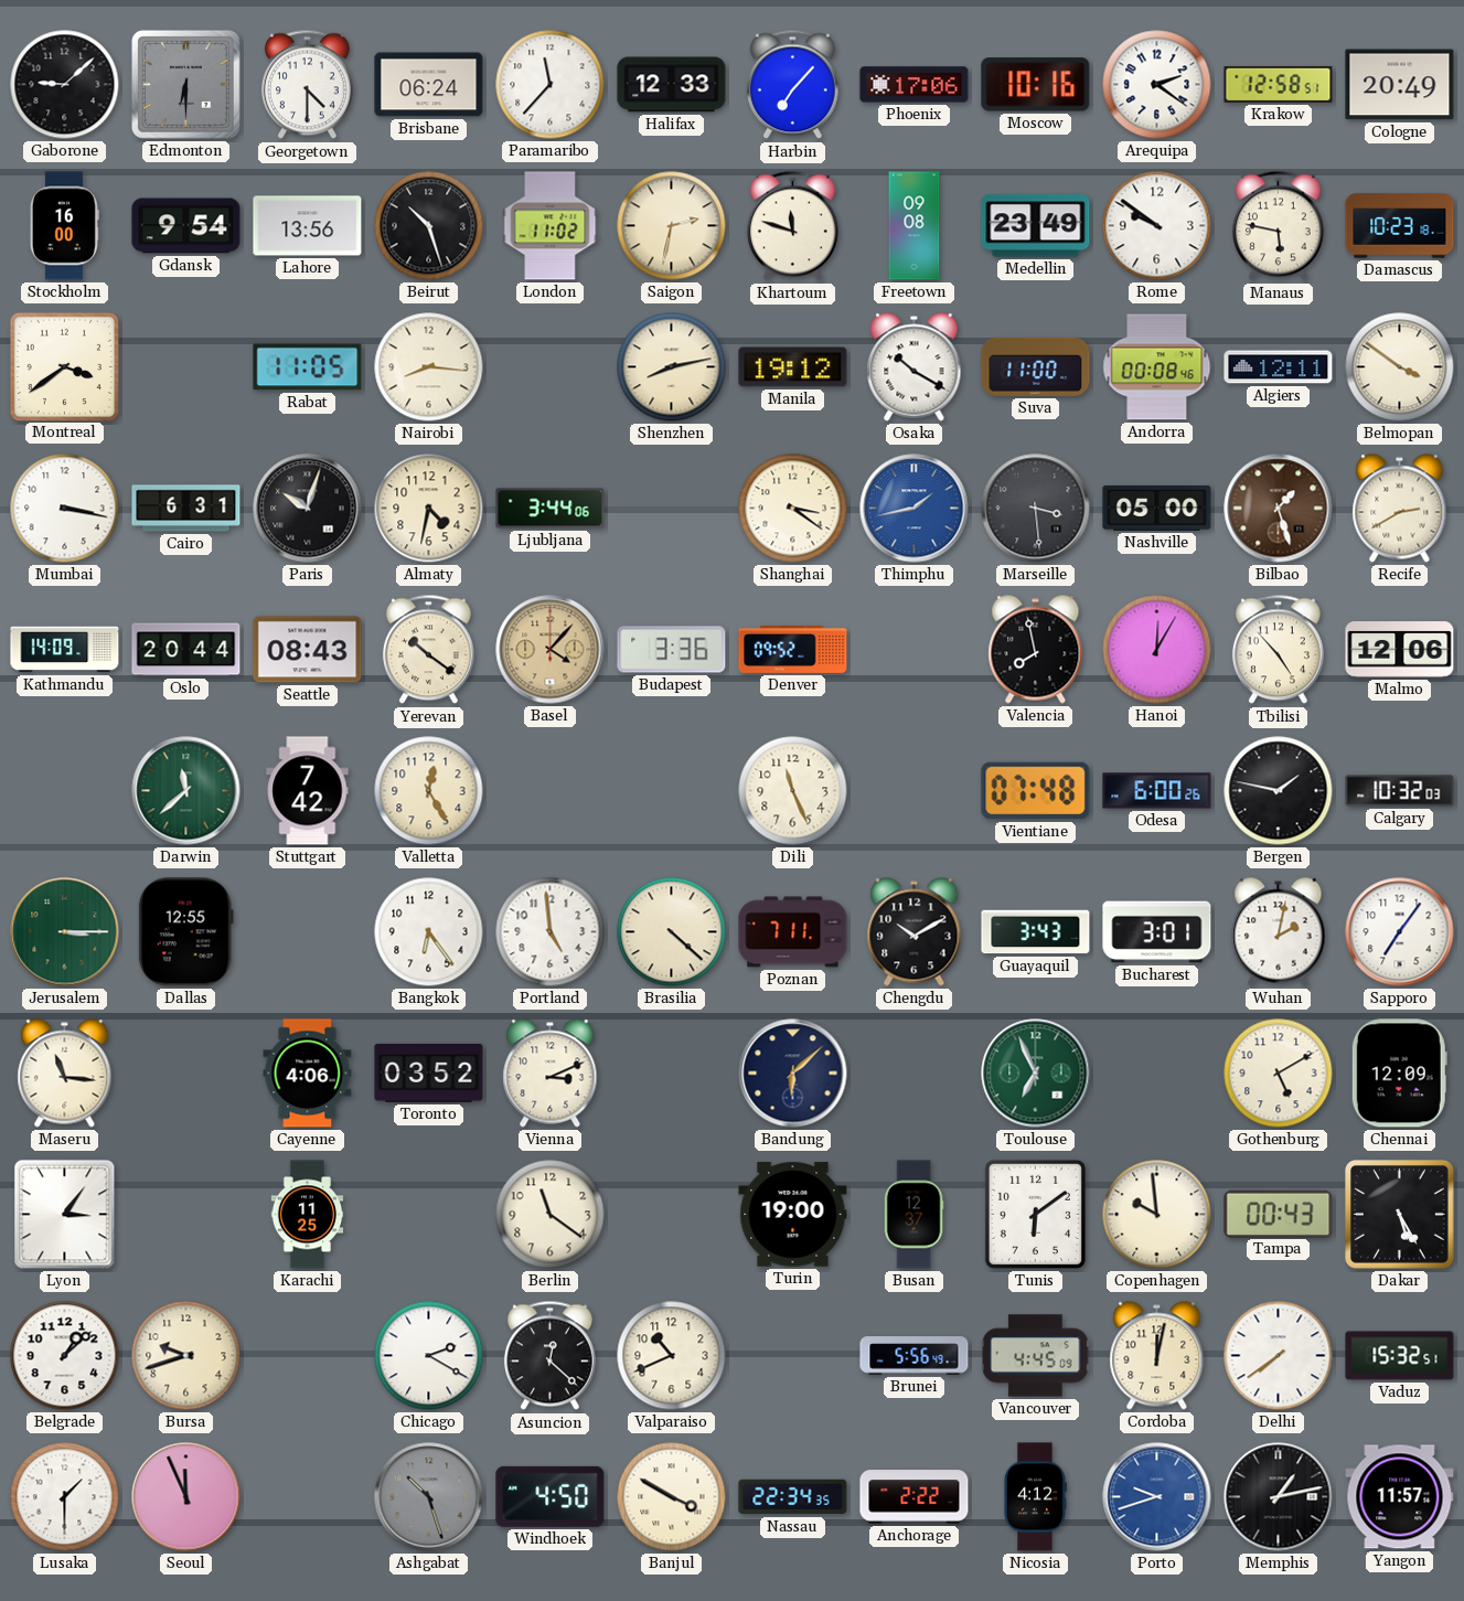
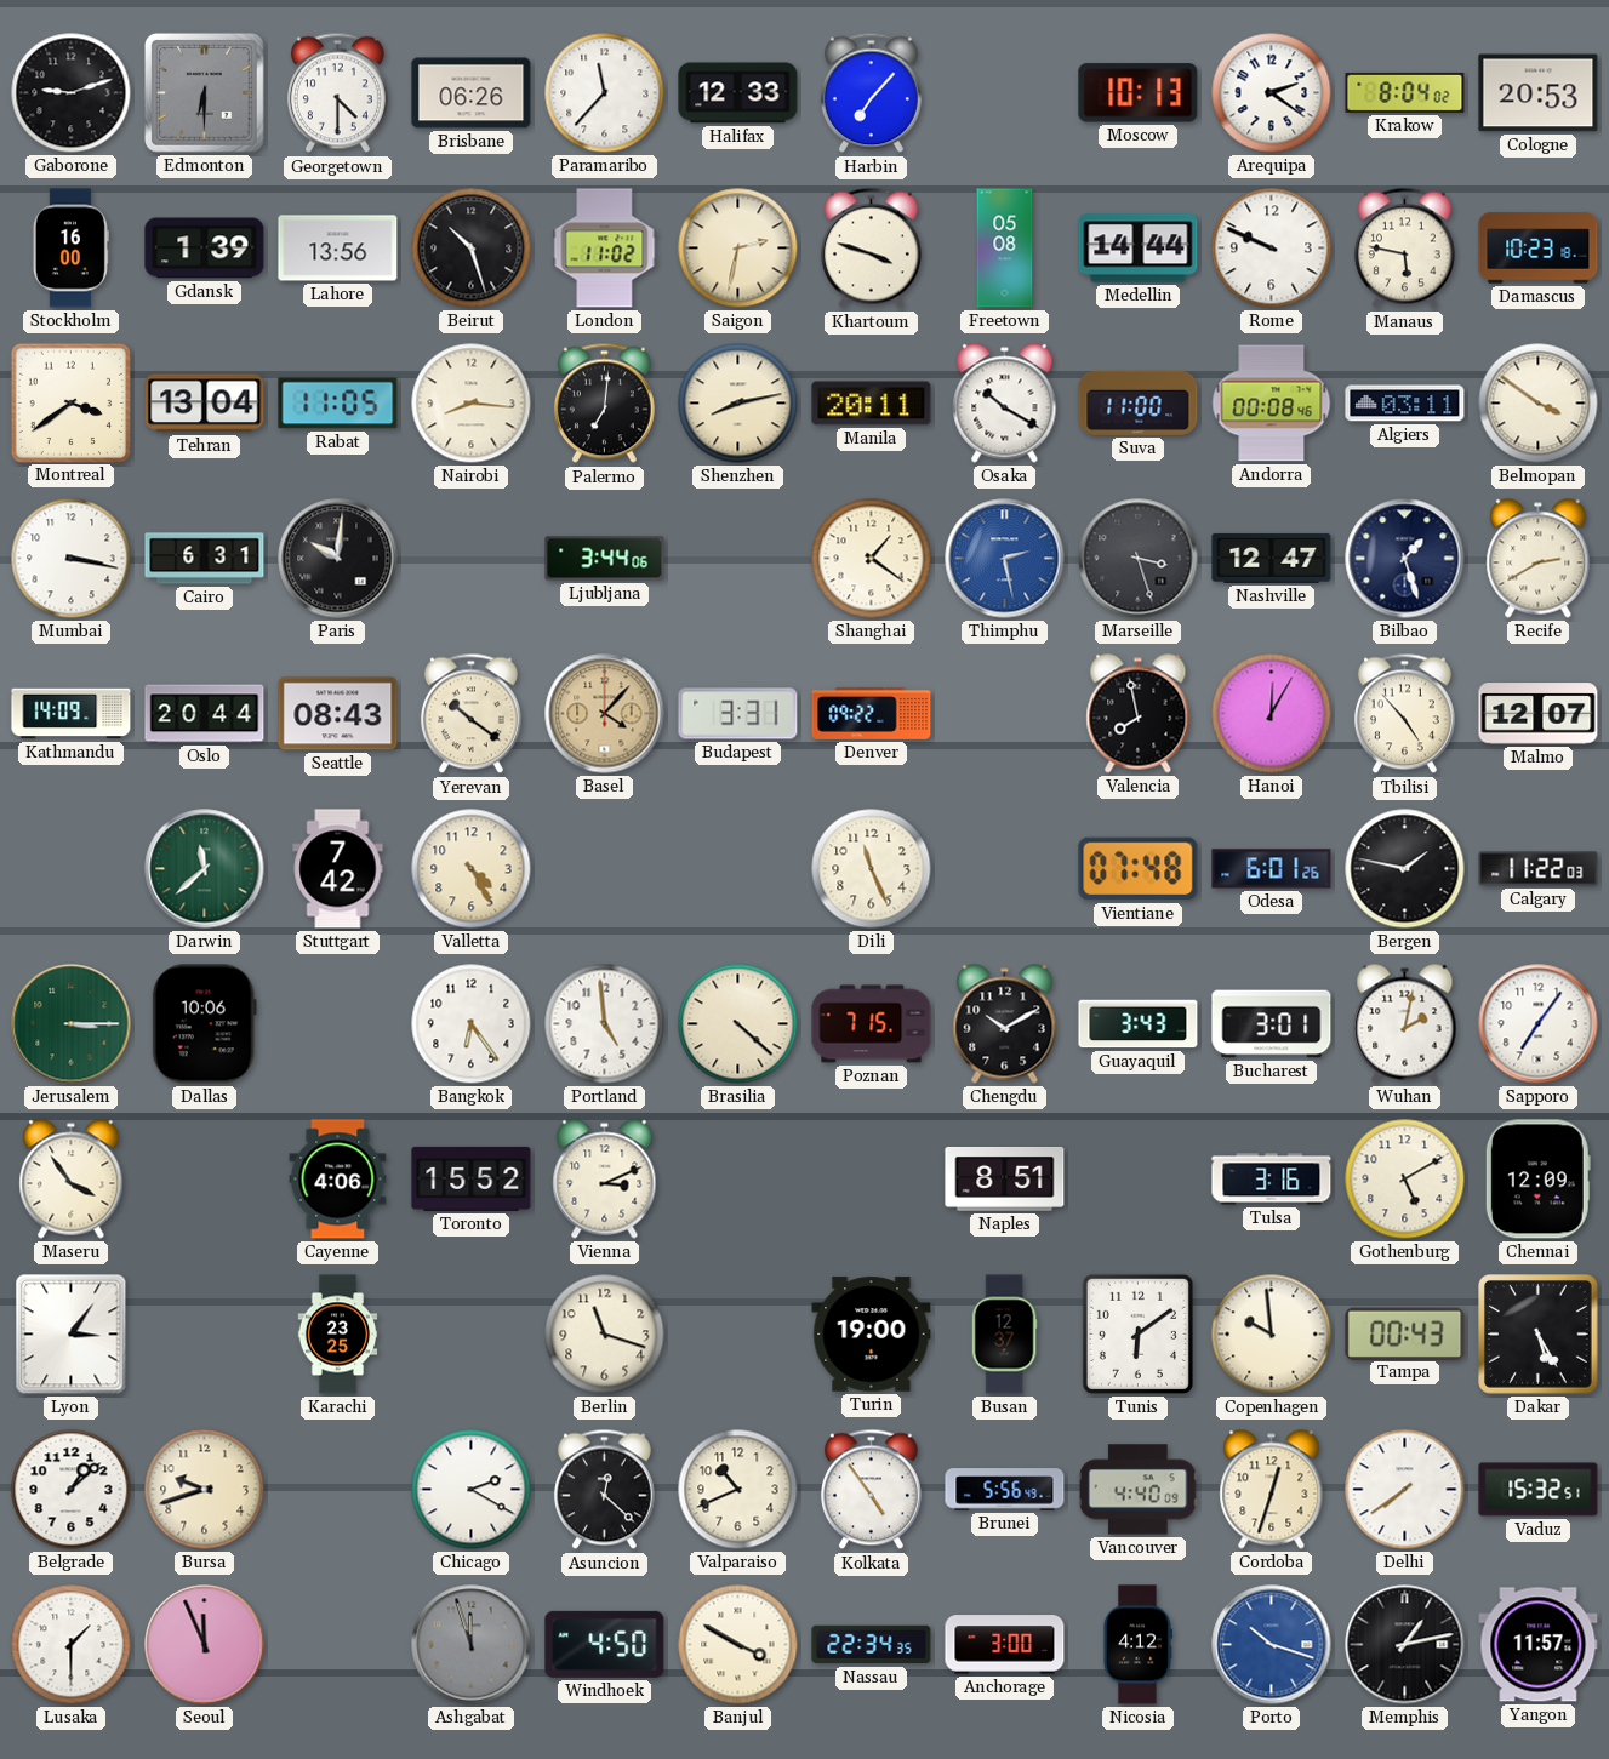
Gaborone: 9:08 -> 9:12
Brisbane: 06:24 -> 06:26
Phoenix: 17:06 -> none
Moscow: 10:16 -> 10:13
Krakow: 12:58 -> 8:04
Cologne: 20:49 -> 20:53
Gdansk: 9:54 -> 1:39
Khartoum: 11:48 -> 3:48
Freetown: 09:08 -> 05:08
Medellin: 23:49 -> 14:44
Rome: 9:51 -> 9:49
Tehran: none -> 13:04
Palermo: none -> 7:01
Manila: 19:12 -> 20:11
Algiers: 12:11 -> 03:11
Paris: 10:03 -> 10:01
Almaty: 4:32 -> none
Shanghai: 3:21 -> 1:21
Thimphu: 1:43 -> 2:28
Marseille: 3:29 -> 3:27
Nashville: 05:00 -> 12:47
Bilbao dial: brown -> navy
Budapest: 3:36 -> 3:31
Denver: 09:52 -> 09:22
Malmo: 12:06 -> 12:07
Valletta: 12:25 -> 4:25
Odesa: 6:00 -> 6:01
Calgary: 10:32 -> 11:22
Dallas: 12:55 -> 10:06
Poznan: 7:11 -> 7:15
Maseru: 11:16 -> 3:54
Toronto: 03:52 -> 15:52
Bandung: 6:08 -> none
Naples: none -> 8:51
Toulouse: 6:56 -> none
Tulsa: none -> 3:16
Karachi: 11:25 -> 23:25
Berlin: 11:21 -> 11:18
Kolkata: none -> 4:54
Vancouver: 4:45 -> 4:40
Cordoba: 12:02 -> 12:33
Ashgabat: 10:27 -> 11:57
Anchorage: 2:22 -> 3:00
Porto: 9:42 -> 10:18
